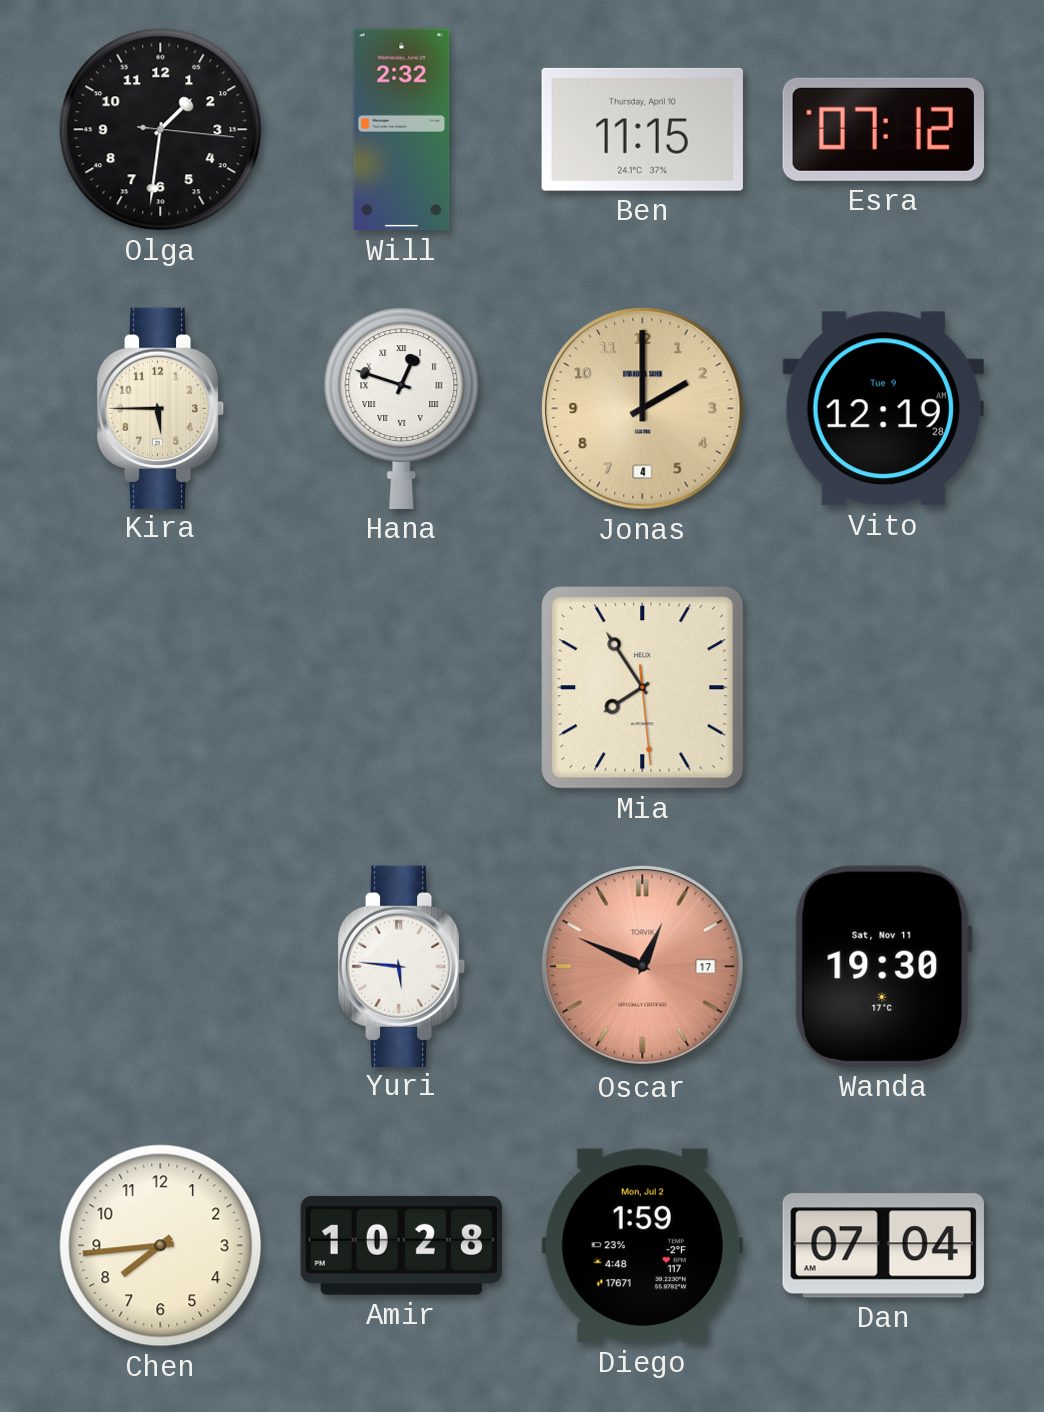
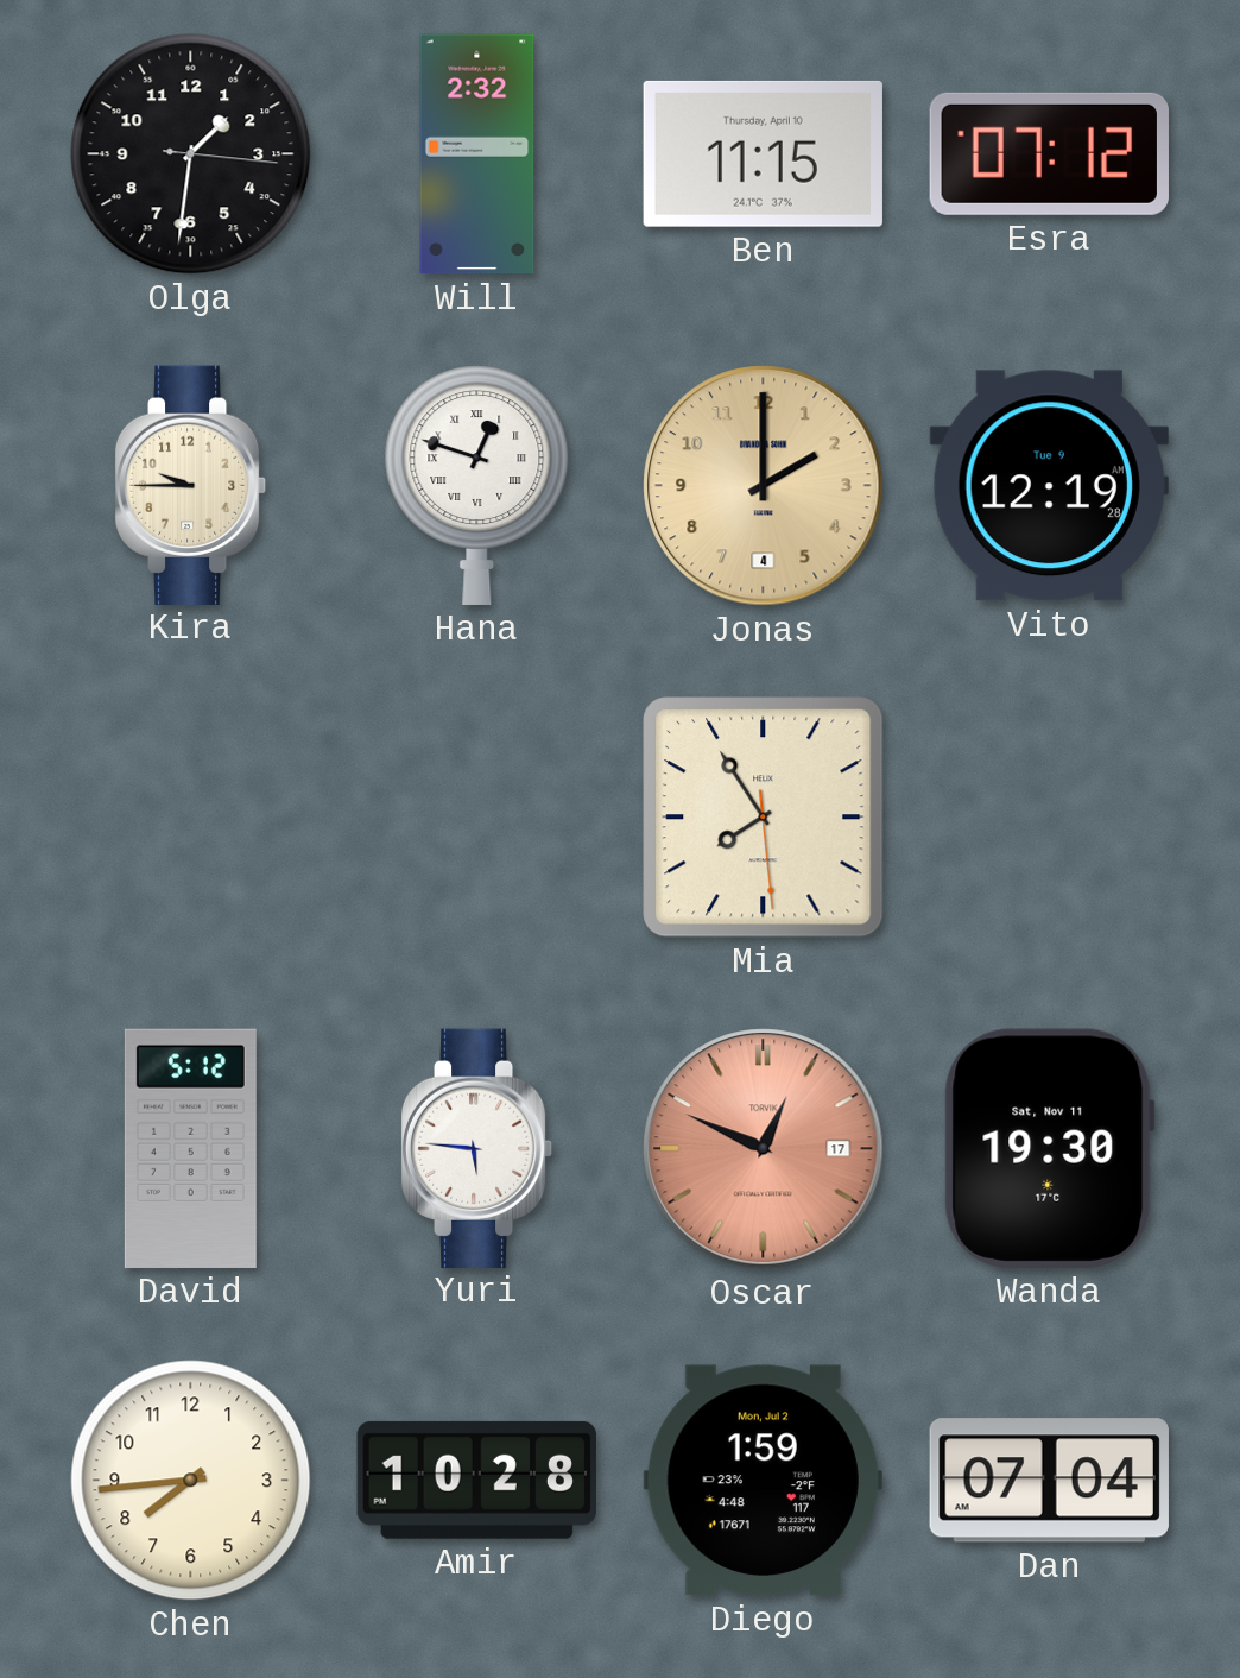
Kira: 5:45 -> 9:45
David: none -> 5:12
